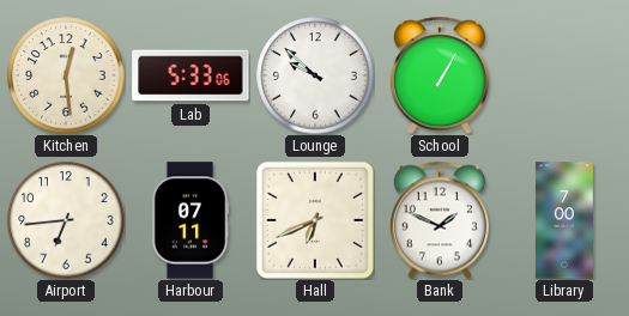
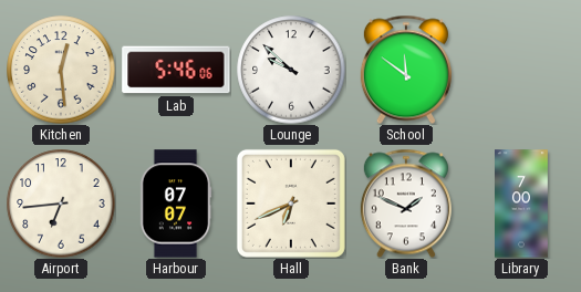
Lab: 5:33 -> 5:46
School: 1:05 -> 11:51
Harbour: 07:11 -> 07:07
